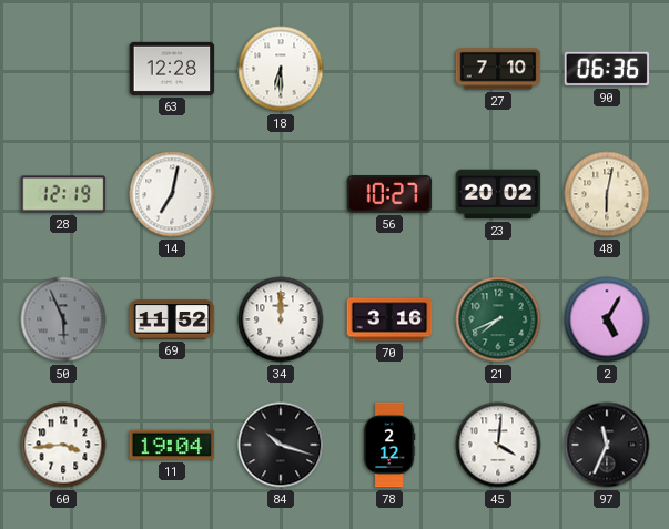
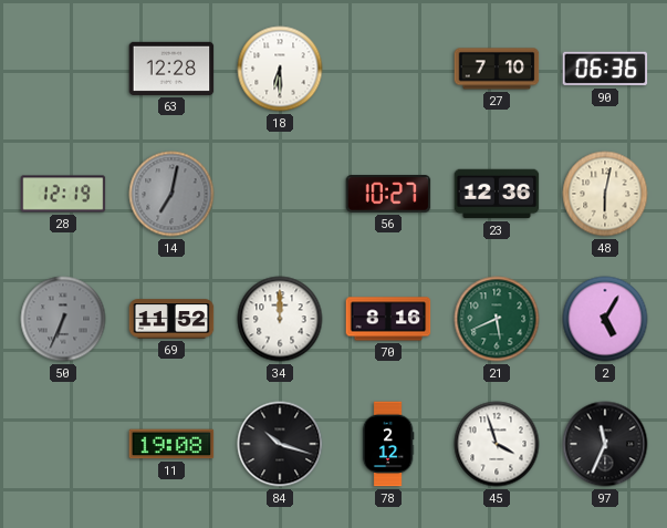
14 dial: white -> grey
23: 20:02 -> 12:36
50: 5:56 -> 6:34
70: 3:16 -> 8:16
21: 7:41 -> 5:41
60: 3:44 -> none
11: 19:04 -> 19:08
45: 4:01 -> 3:57
